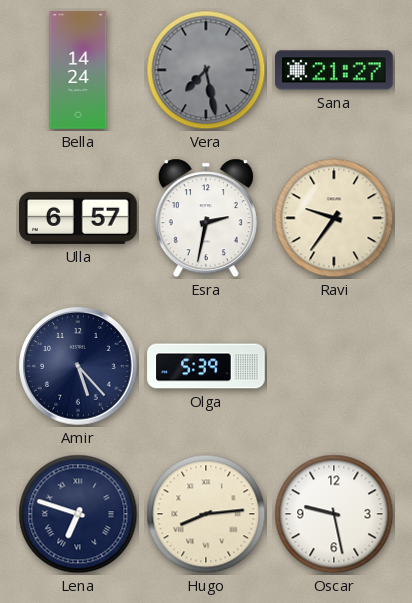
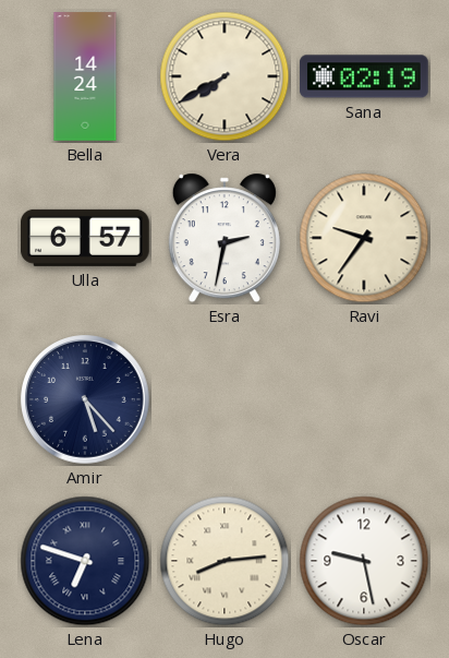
Vera: 7:28 -> 7:40
Vera dial: grey -> cream
Sana: 21:27 -> 02:19
Olga: 5:39 -> none
